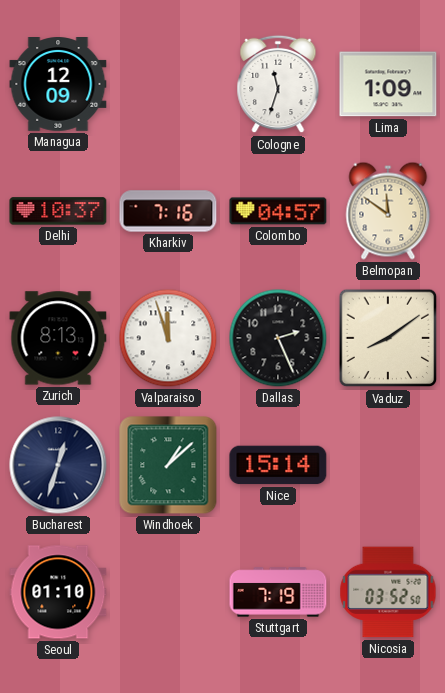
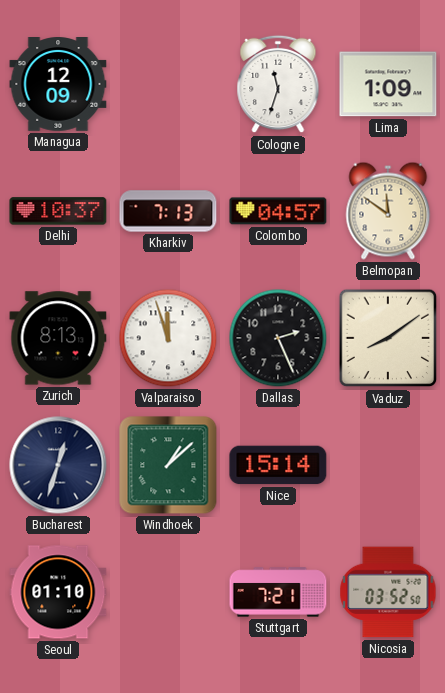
Kharkiv: 7:16 -> 7:13
Stuttgart: 7:19 -> 7:21
